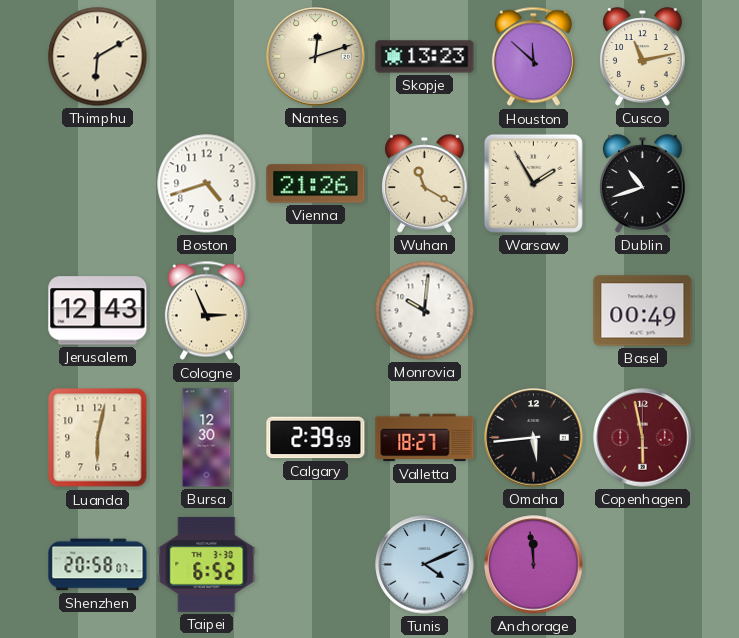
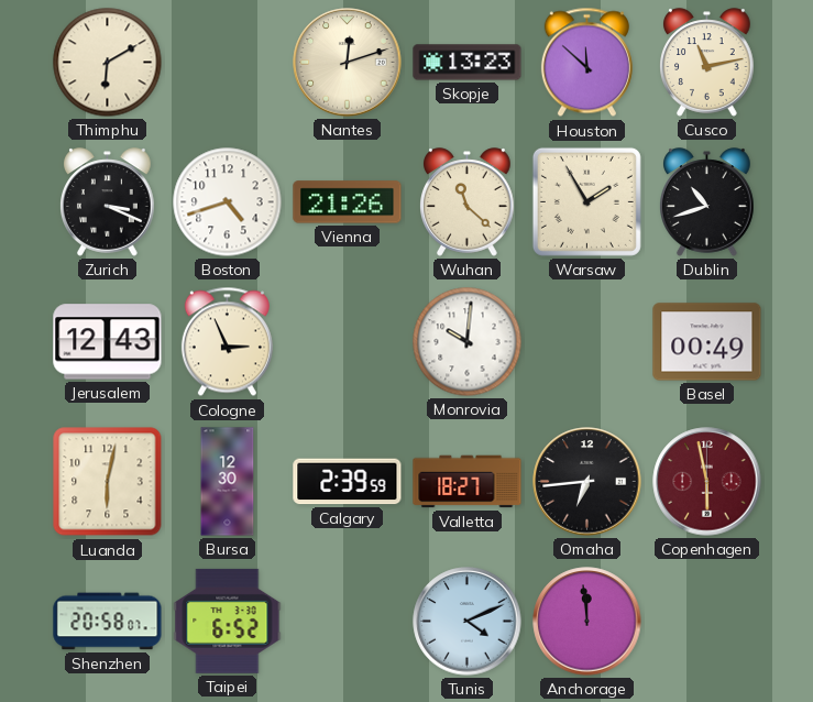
Zurich: none -> 3:19
Wuhan: 11:20 -> 11:22
Omaha: 5:44 -> 6:44
